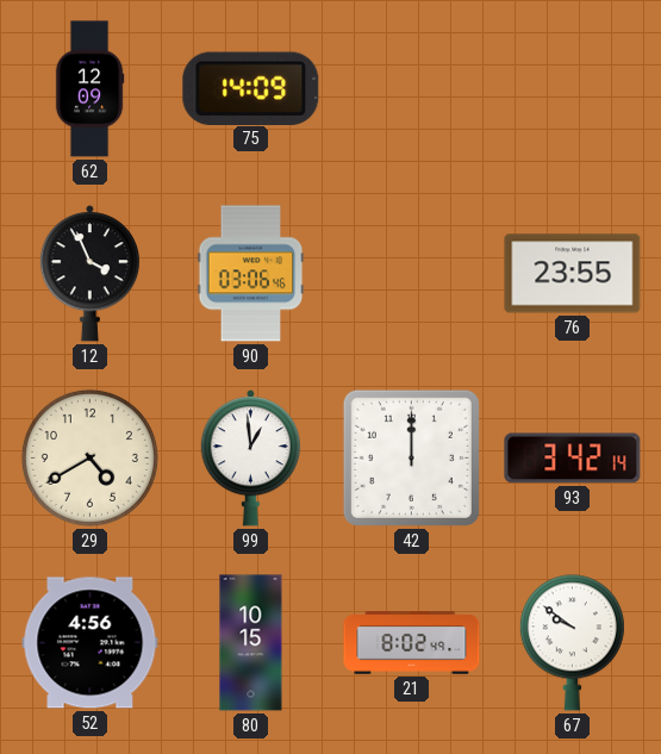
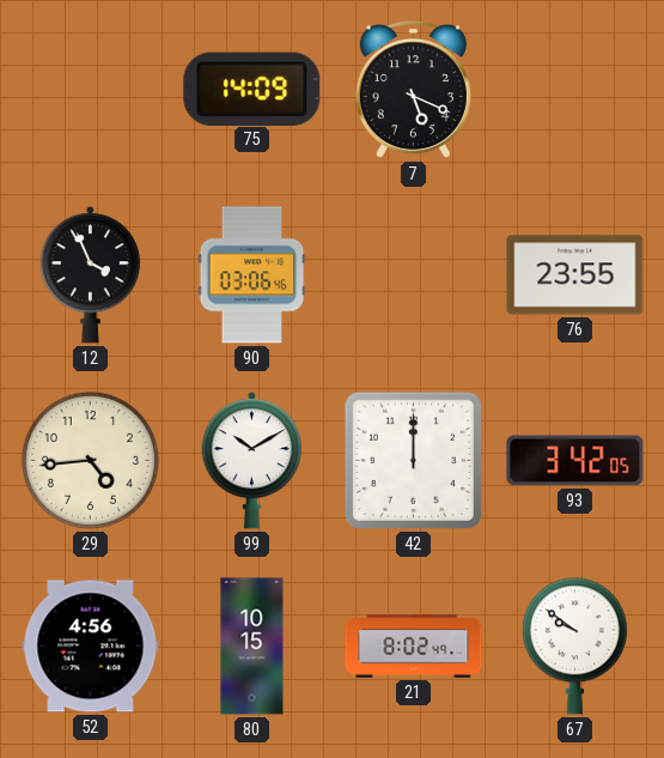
62: 12:09 -> none
7: none -> 5:19
29: 4:40 -> 4:44
99: 12:59 -> 10:10
93: 3:42:14 -> 3:42:05
